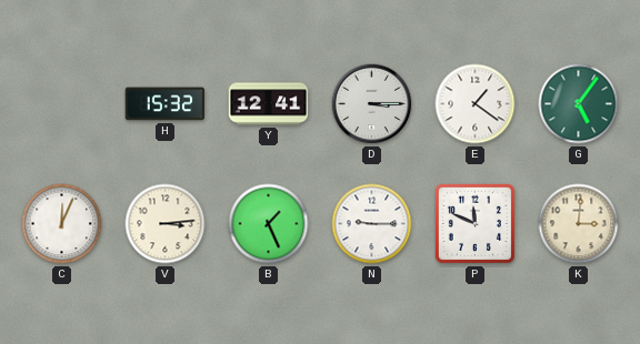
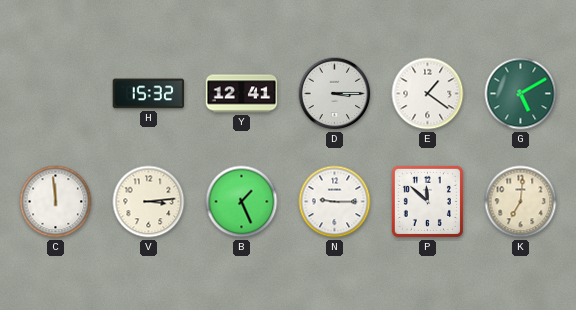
G: 5:06 -> 5:10
C: 12:04 -> 11:59
P: 11:49 -> 11:52
K: 3:01 -> 7:01
